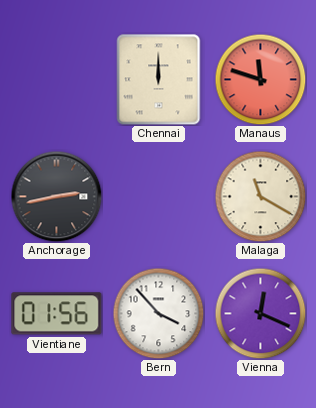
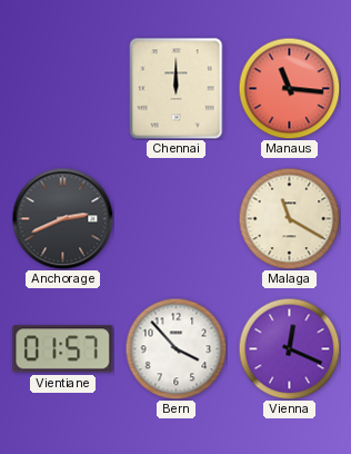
Manaus: 11:48 -> 11:16
Anchorage: 2:43 -> 2:41
Vientiane: 01:56 -> 01:57
